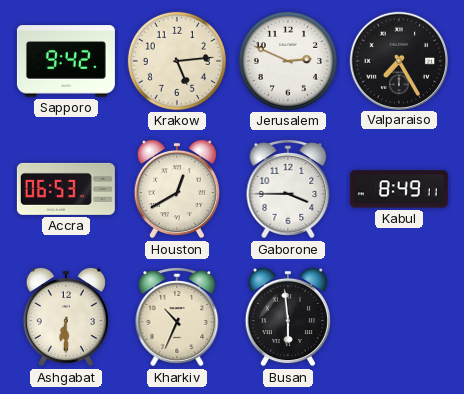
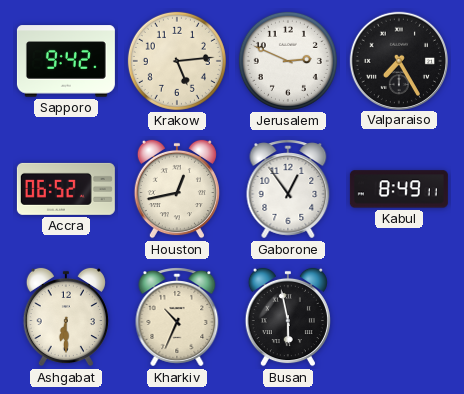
Accra: 06:53 -> 06:52
Houston: 12:40 -> 12:43
Gaborone: 3:45 -> 12:54
Busan: 5:59 -> 5:58
